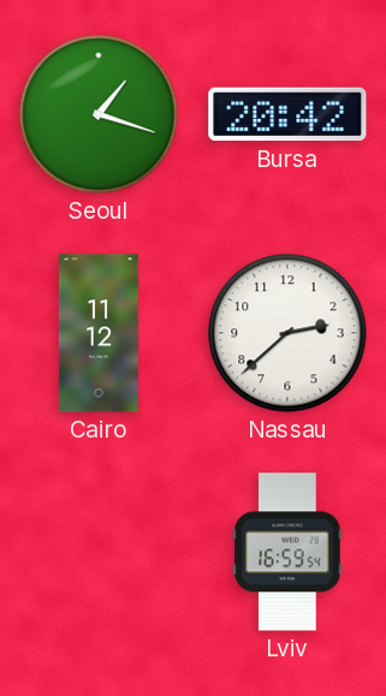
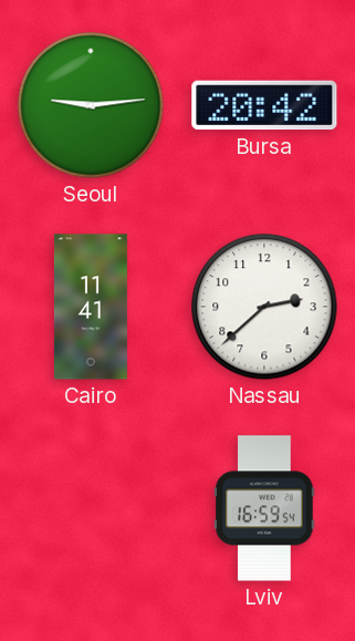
Seoul: 1:18 -> 9:14
Cairo: 11:12 -> 11:41
